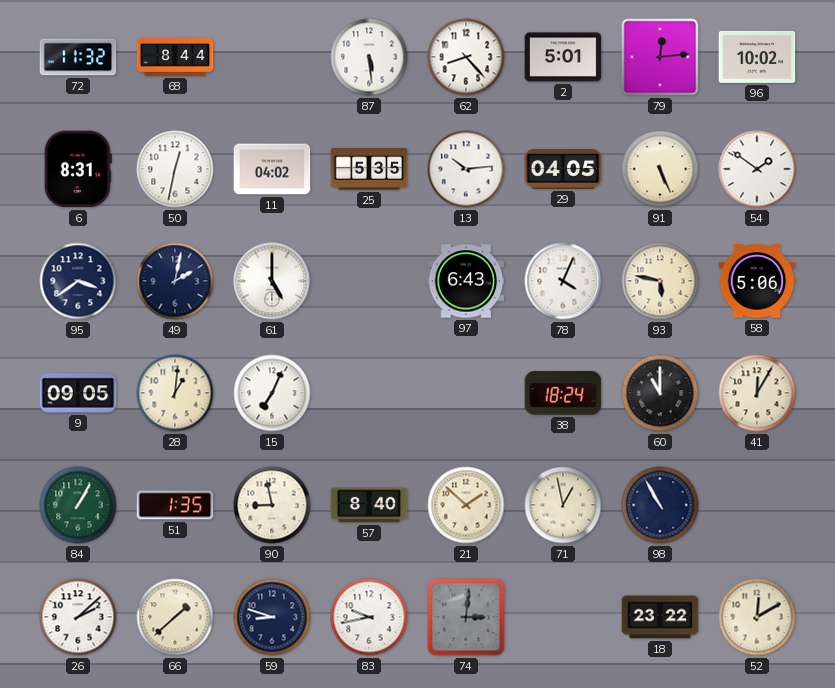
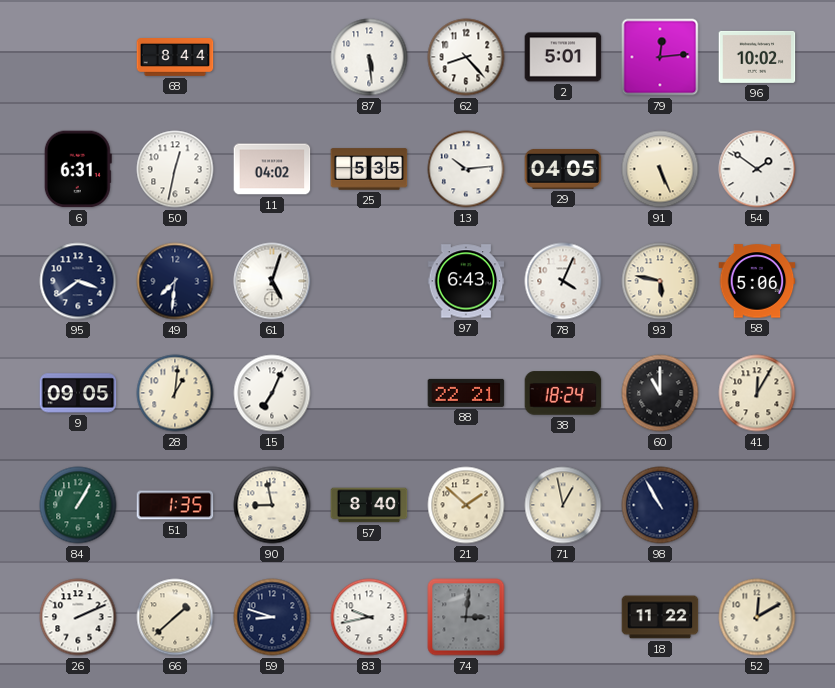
72: 11:32 -> none
6: 8:31 -> 6:31
49: 2:02 -> 7:31
61: 5:00 -> 5:03
88: none -> 22:21
26: 2:08 -> 2:11
18: 23:22 -> 11:22
